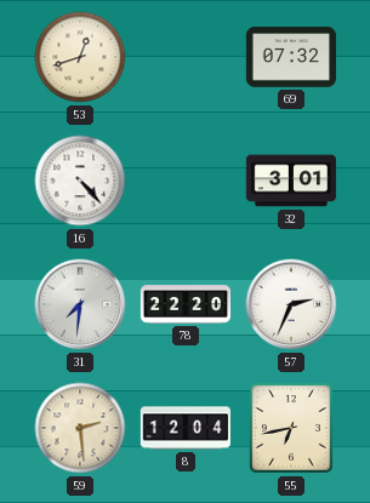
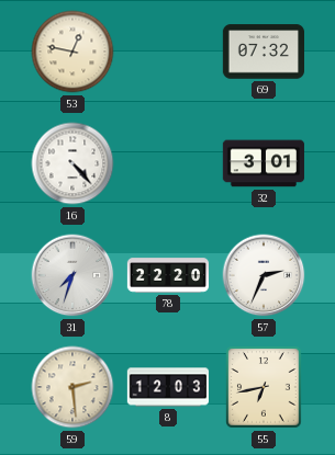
53: 12:42 -> 12:47
31: 7:31 -> 7:33
8: 12:04 -> 12:03
